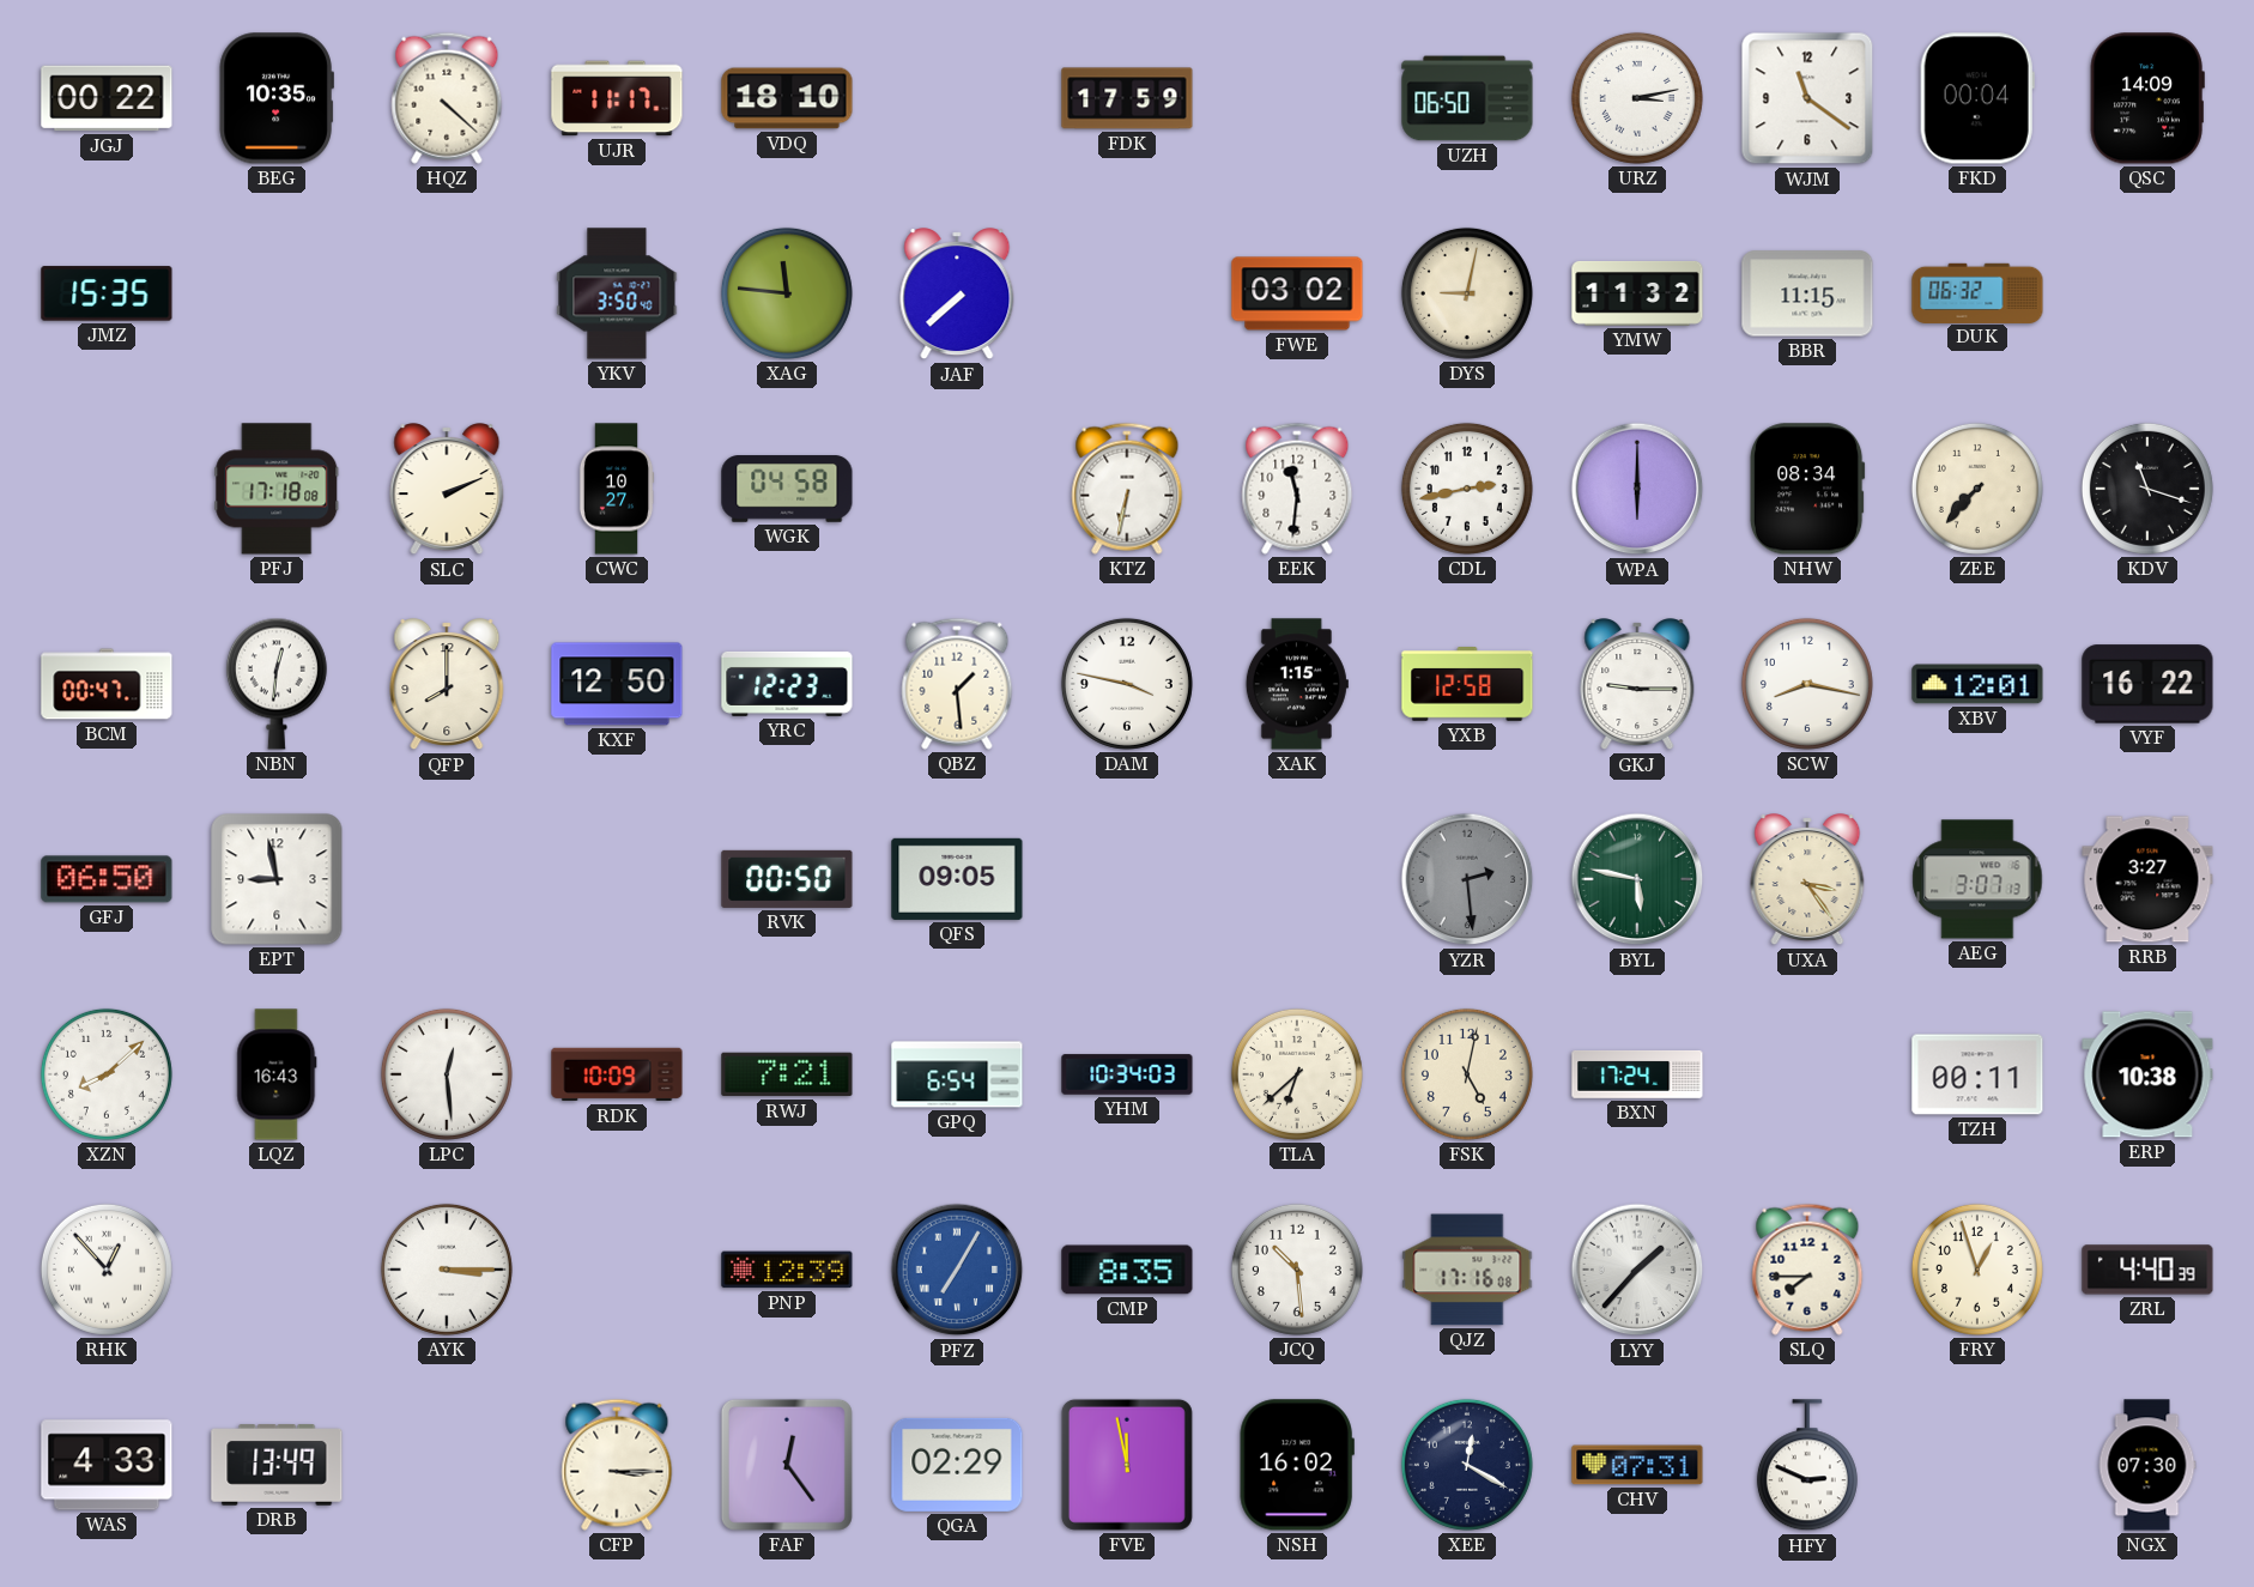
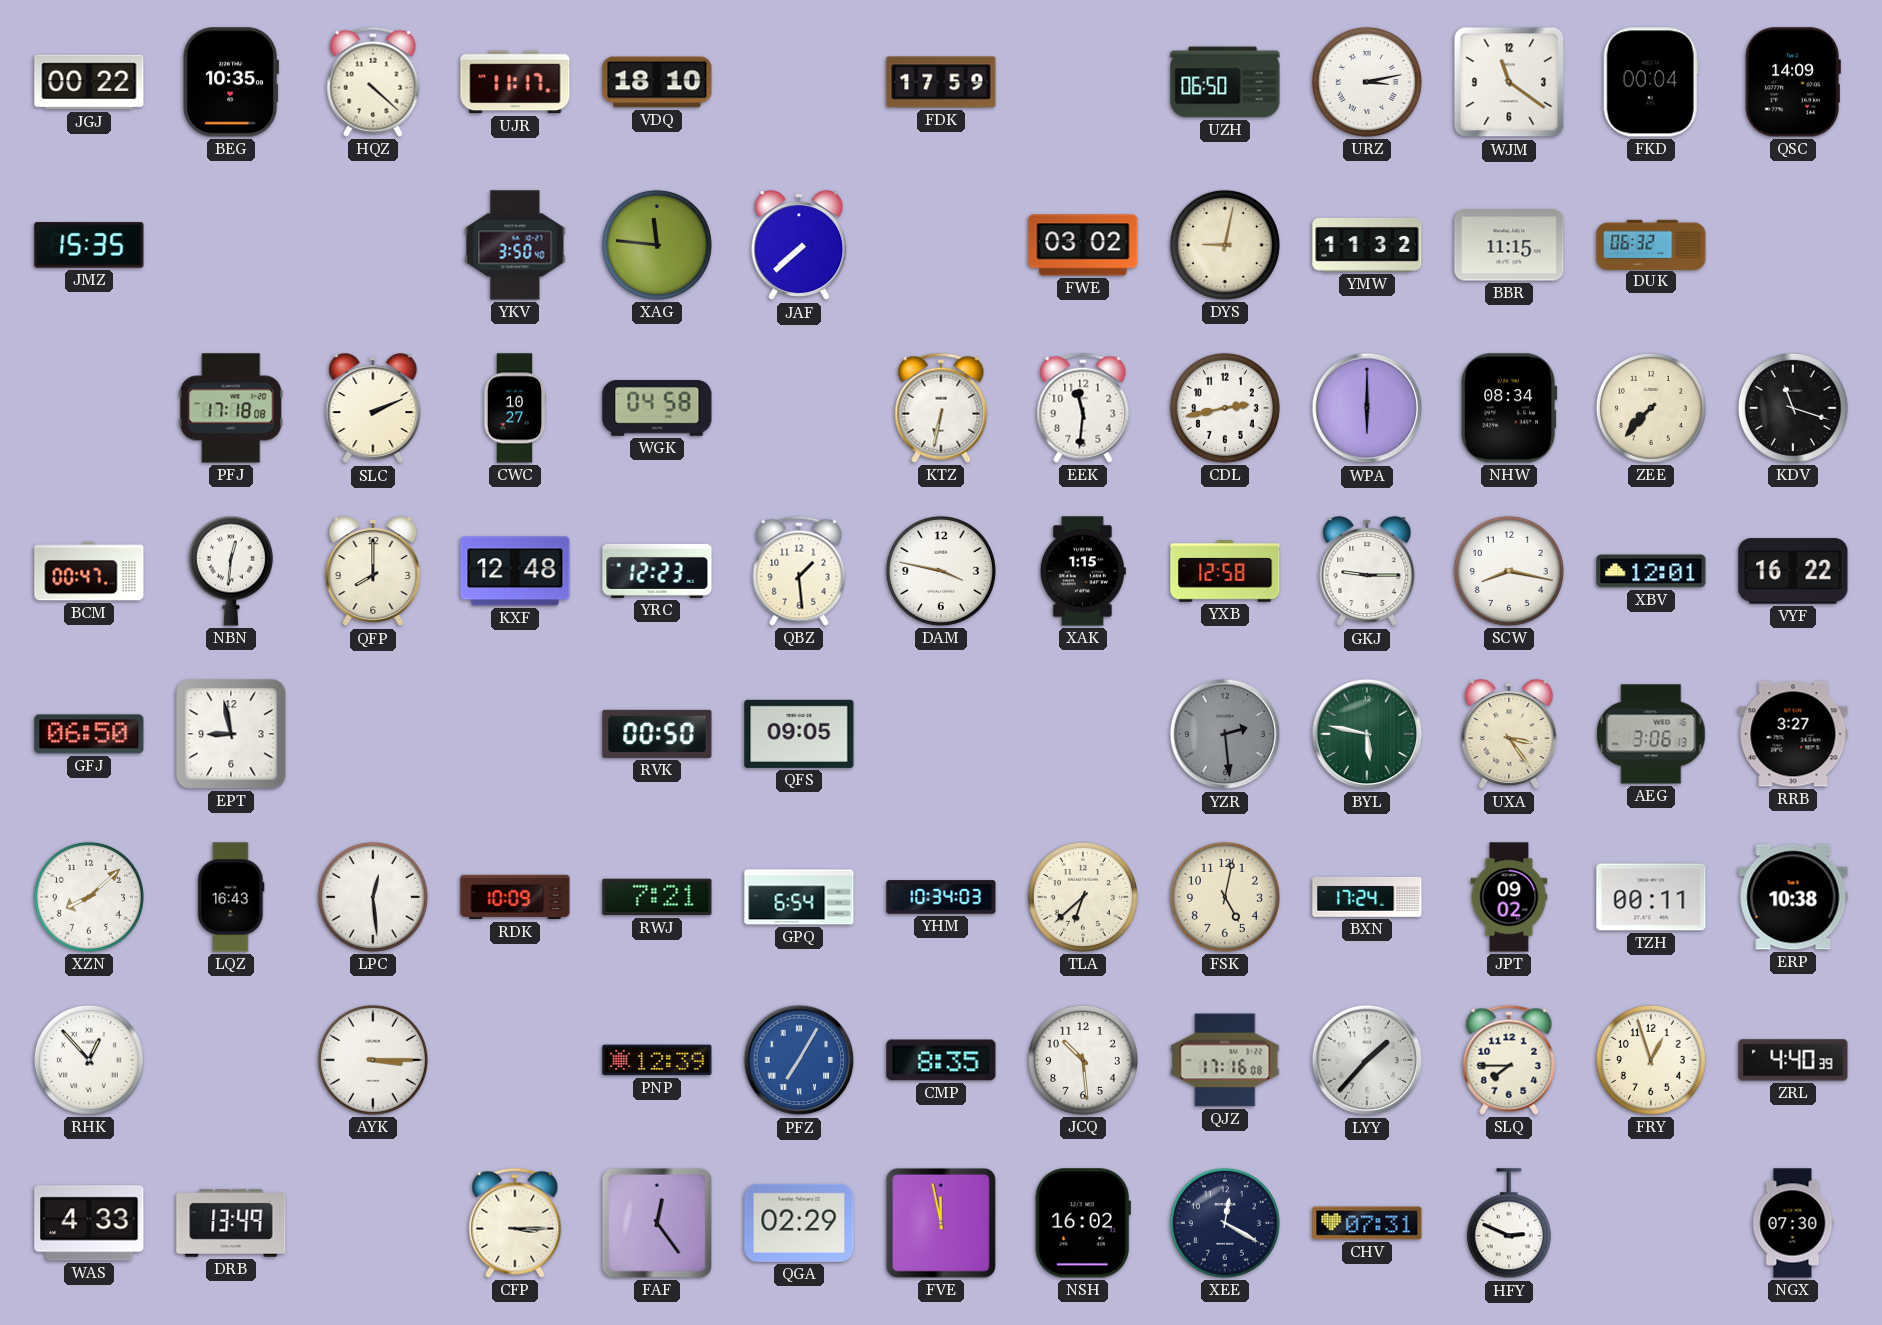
KXF: 12:50 -> 12:48
AEG: 3:07 -> 3:06
JPT: none -> 09:02
